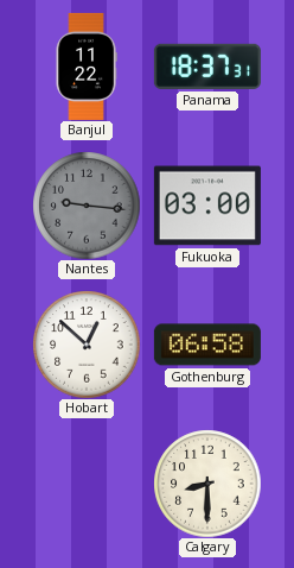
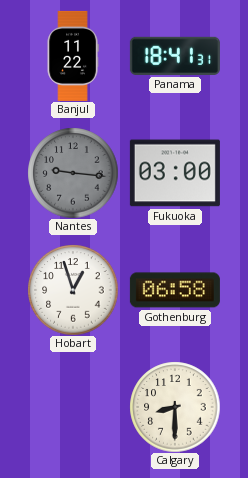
Panama: 18:37 -> 18:41
Hobart: 12:52 -> 12:57
